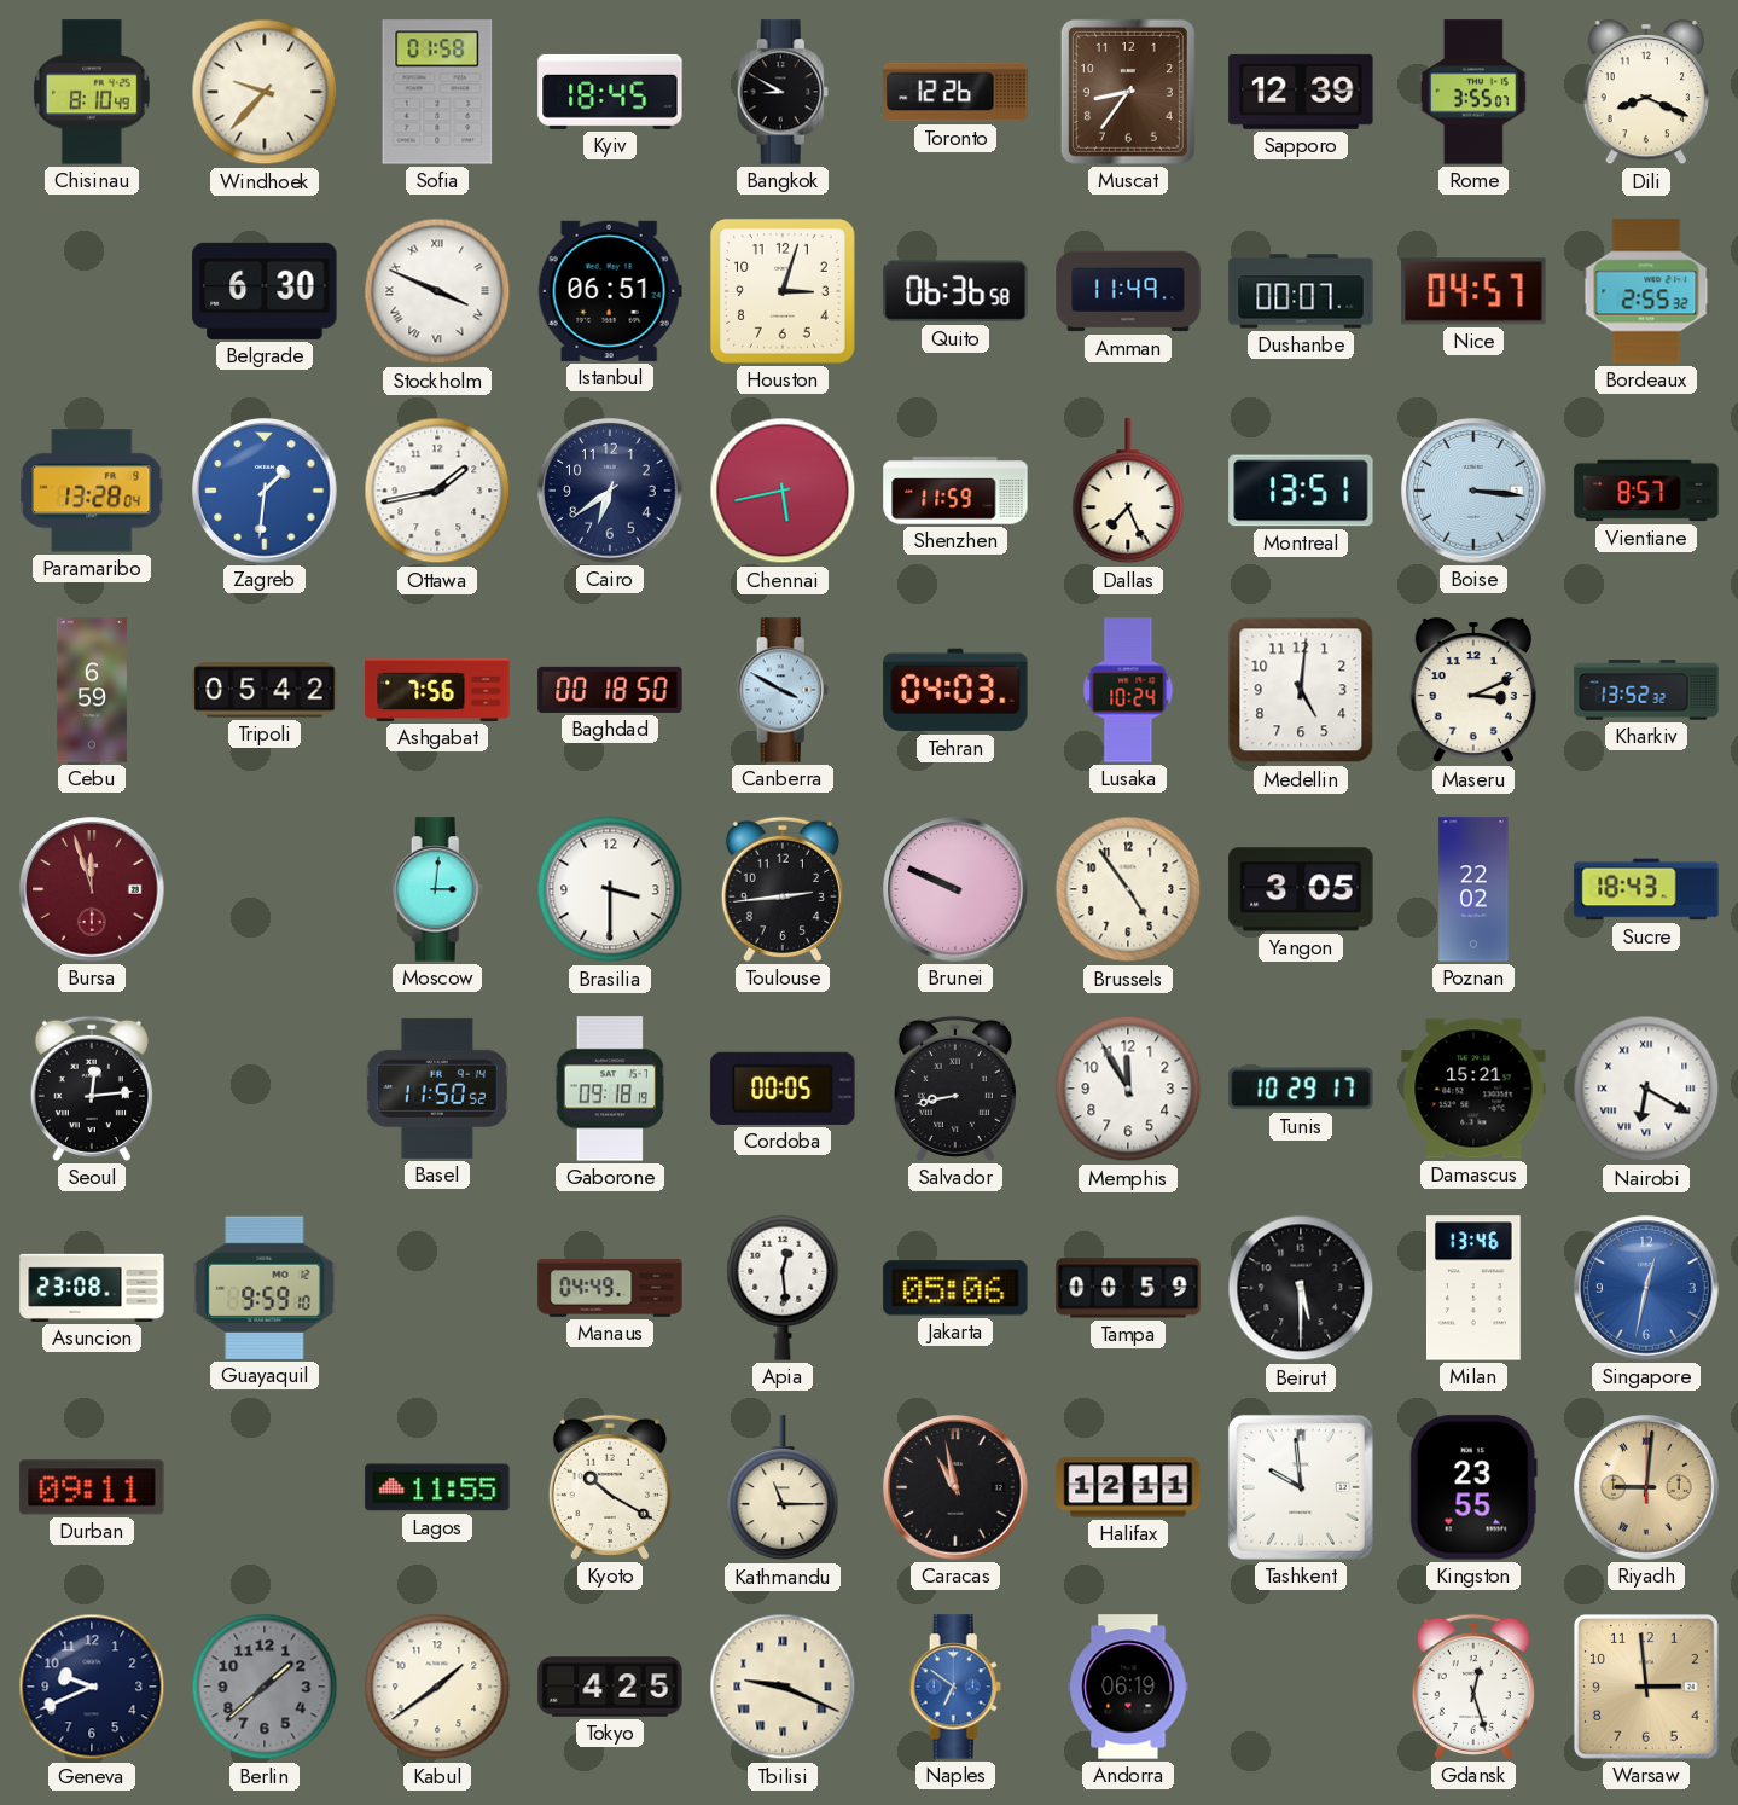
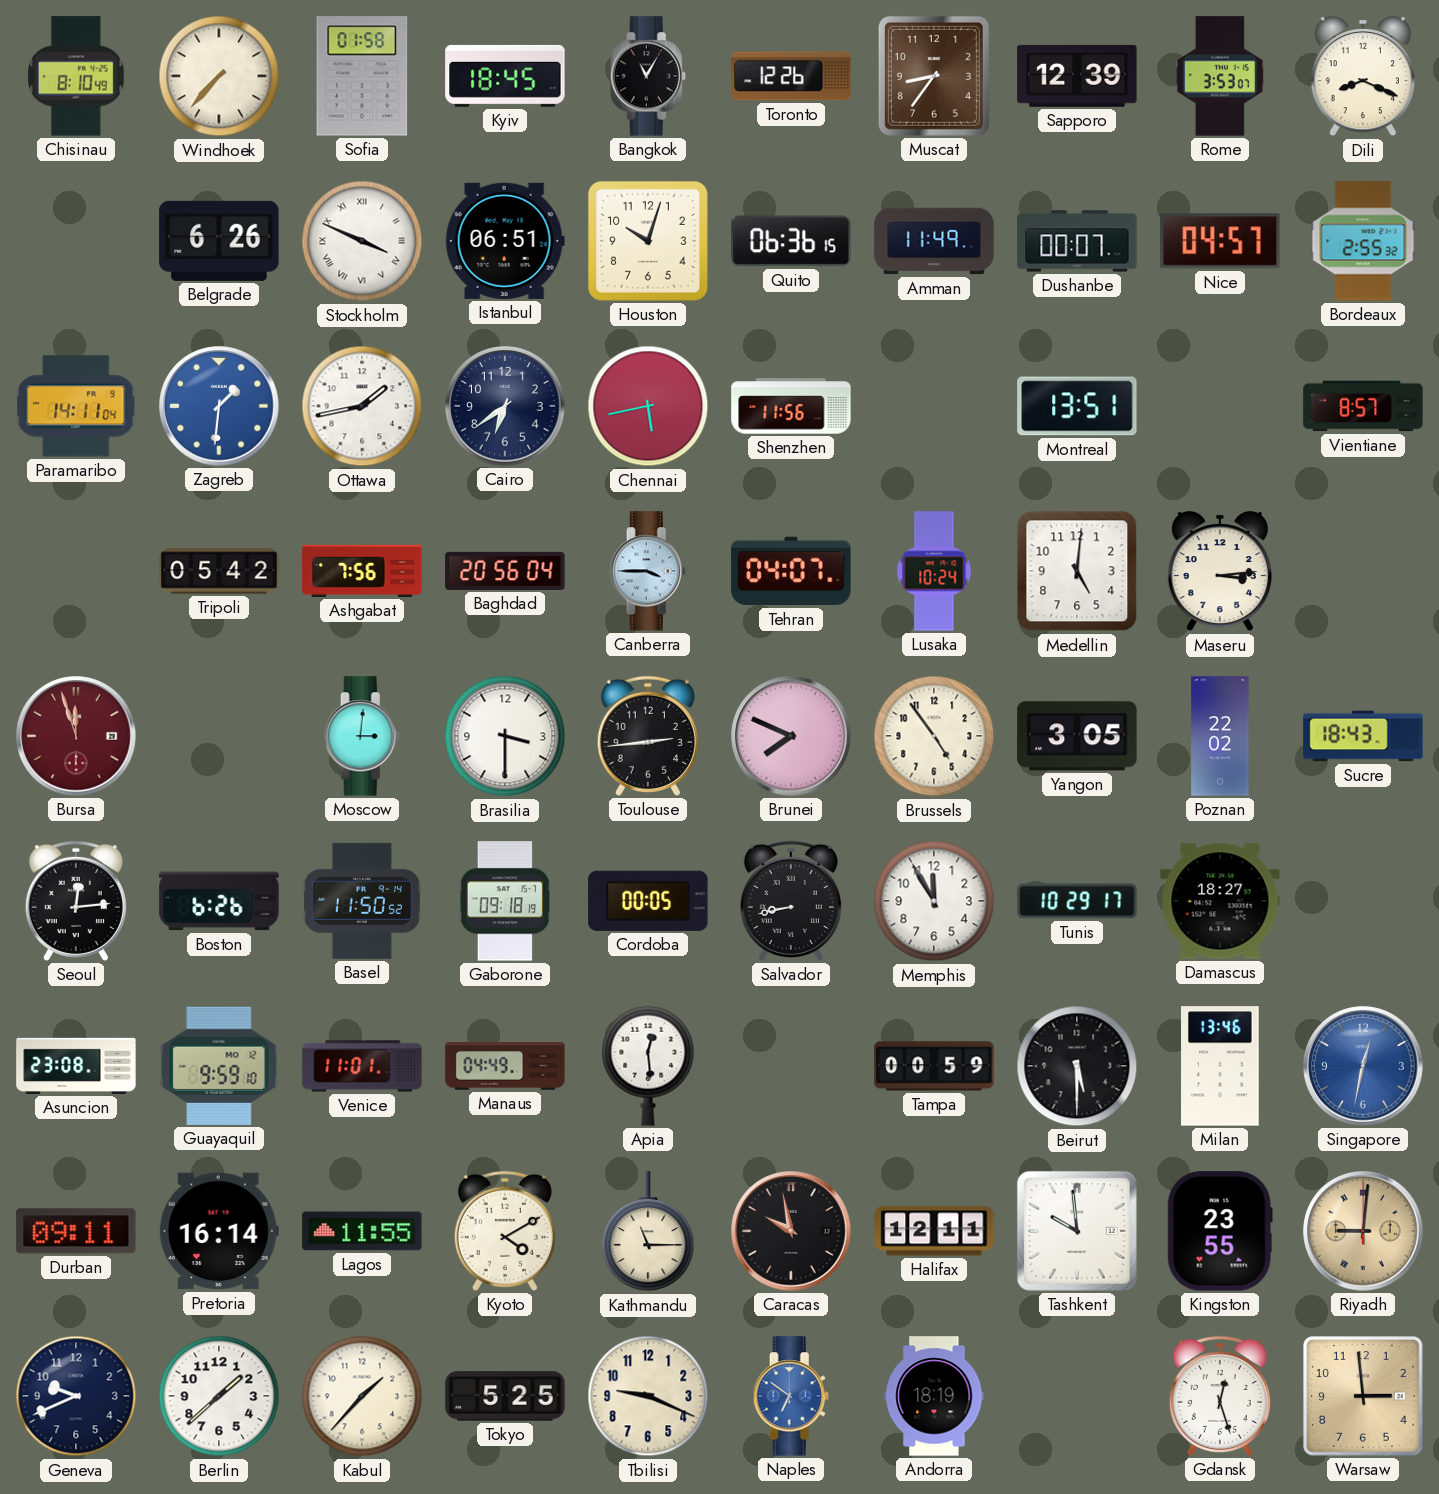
Windhoek: 9:37 -> 7:37
Bangkok: 8:50 -> 11:05
Rome: 3:55 -> 3:53
Belgrade: 6:30 -> 6:26
Houston: 3:03 -> 10:03
Quito: 06:36:58 -> 06:36:15
Paramaribo: 13:28 -> 14:11
Shenzhen: 11:59 -> 11:56
Dallas: 7:26 -> none
Boise: 3:16 -> none
Cebu: 6:59 -> none
Baghdad: 00:18 -> 20:56
Canberra: 3:50 -> 3:45
Tehran: 04:03 -> 04:07
Maseru: 3:11 -> 3:14
Kharkiv: 13:52 -> none
Brunei: 9:49 -> 7:49
Boston: none -> 6:26
Damascus: 15:21 -> 18:27
Nairobi: 6:20 -> none
Venice: none -> 11:01
Jakarta: 05:06 -> none
Pretoria: none -> 16:14
Kyoto: 10:20 -> 4:10
Caracas: 10:58 -> 9:58
Berlin dial: grey -> white
Kabul: 1:39 -> 1:37
Tokyo: 4:25 -> 5:25
Tbilisi numerals: Roman -> Arabic
Andorra: 06:19 -> 18:19
